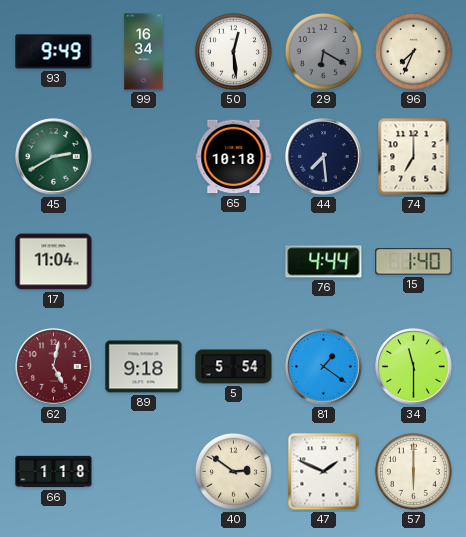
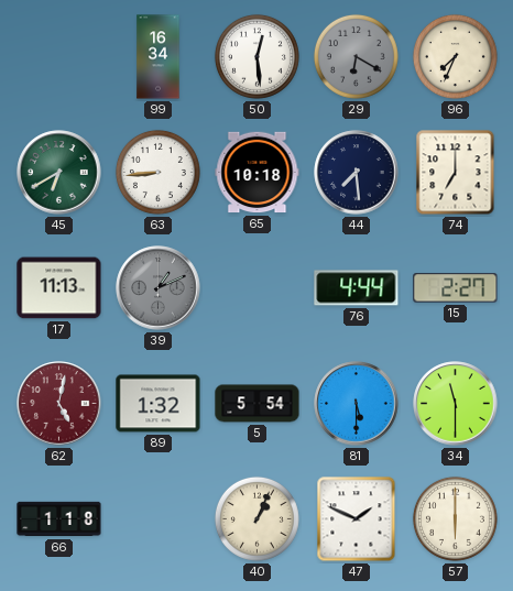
93: 9:49 -> none
45: 2:40 -> 6:40
63: none -> 8:44
17: 11:04 -> 11:13
39: none -> 1:11
15: 1:40 -> 2:27
89: 9:18 -> 1:32
81: 1:21 -> 5:30
40: 2:51 -> 1:04
